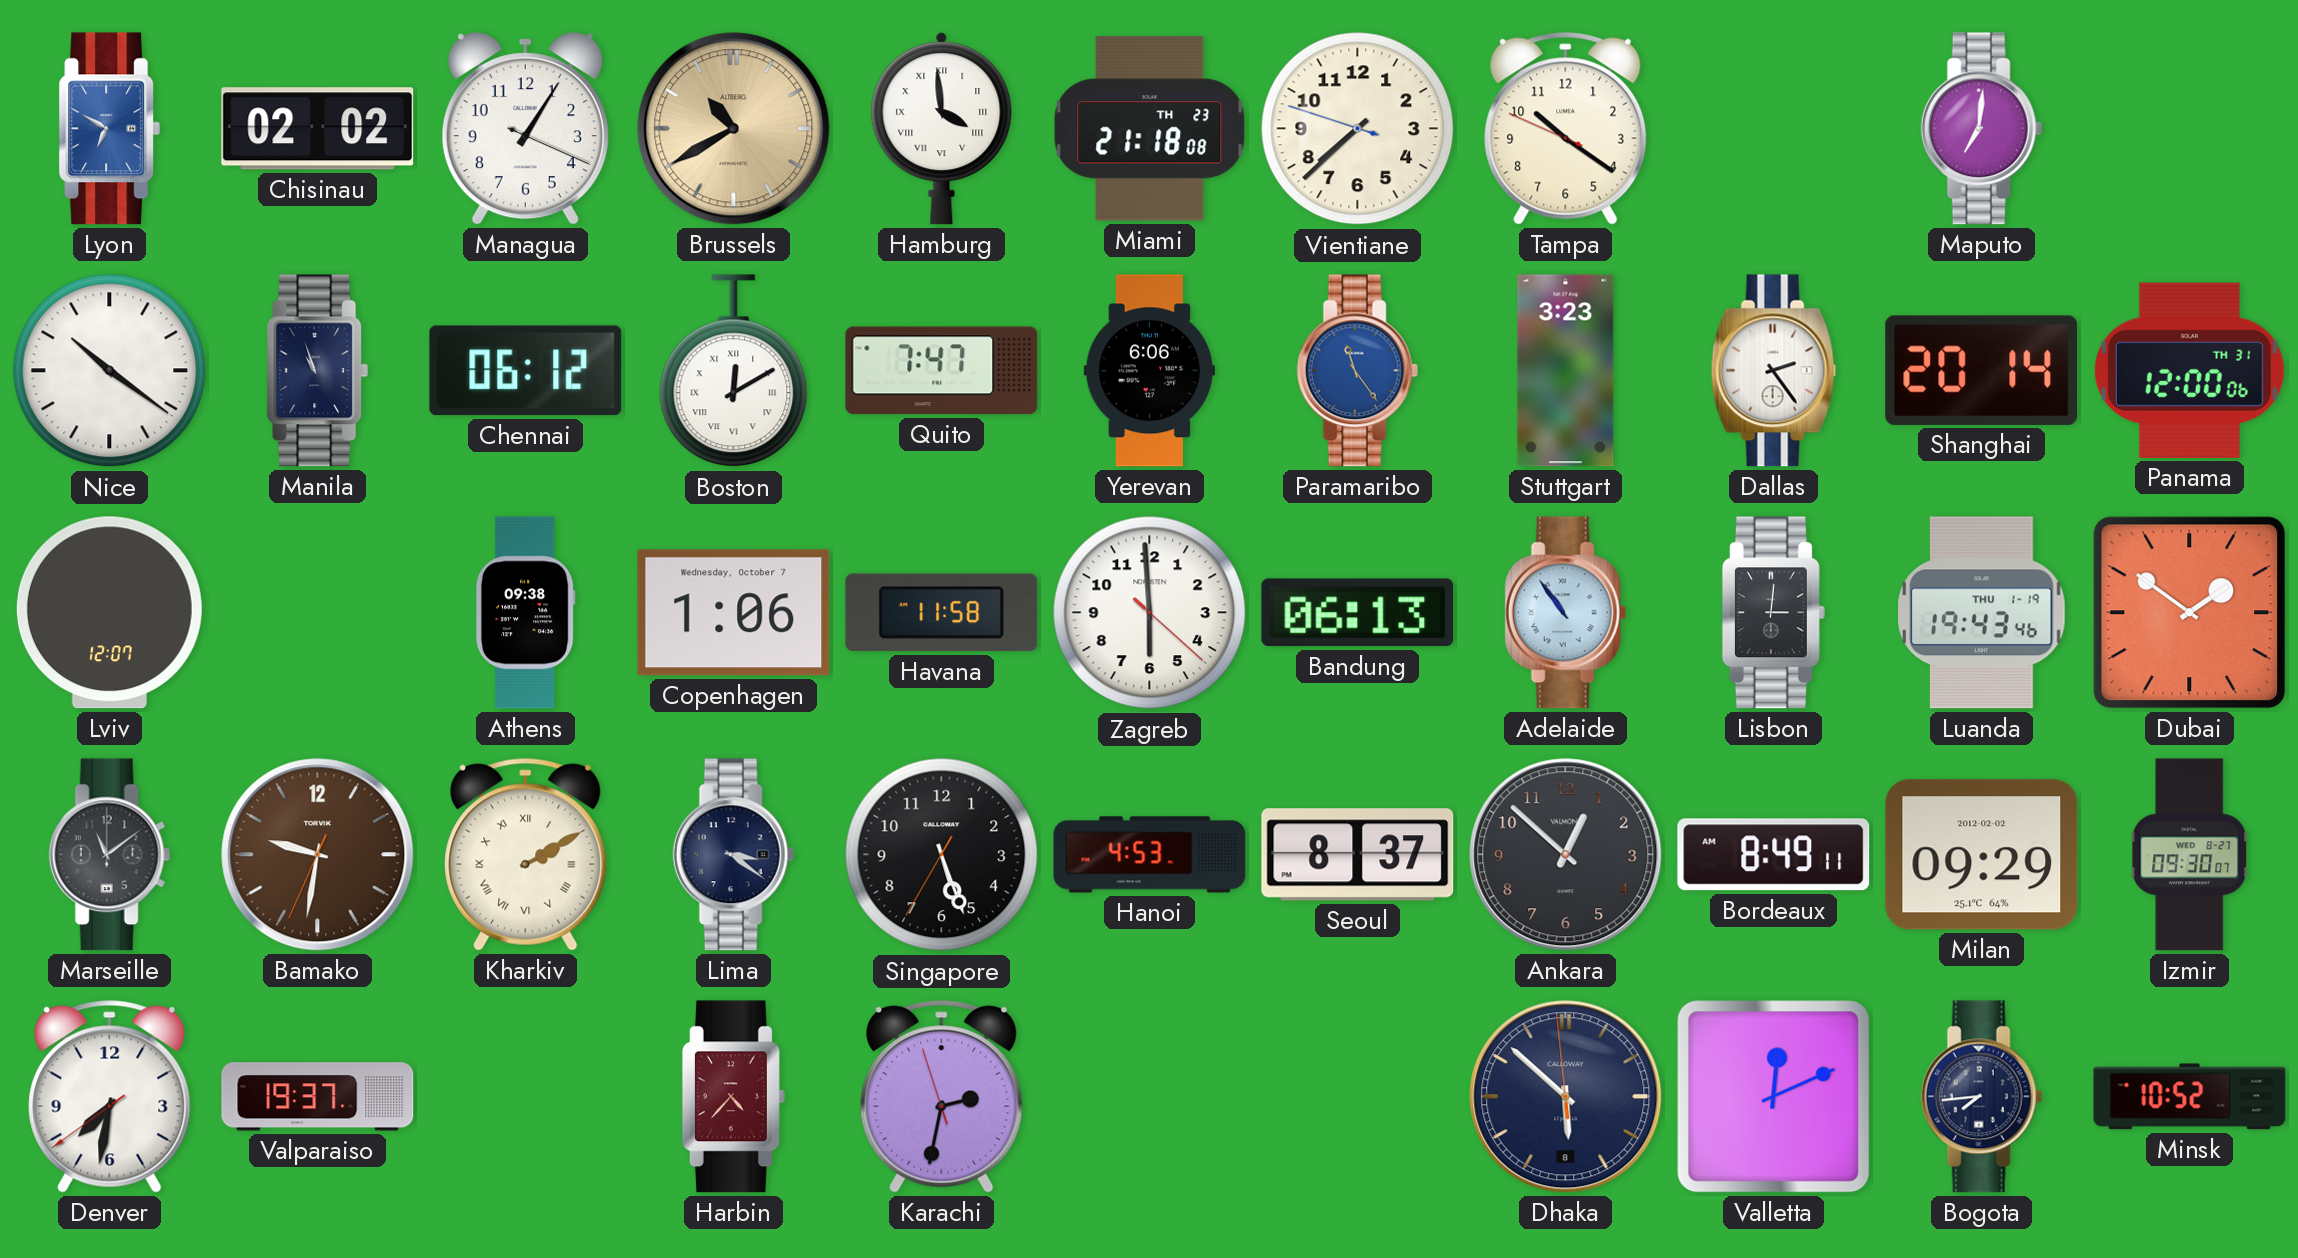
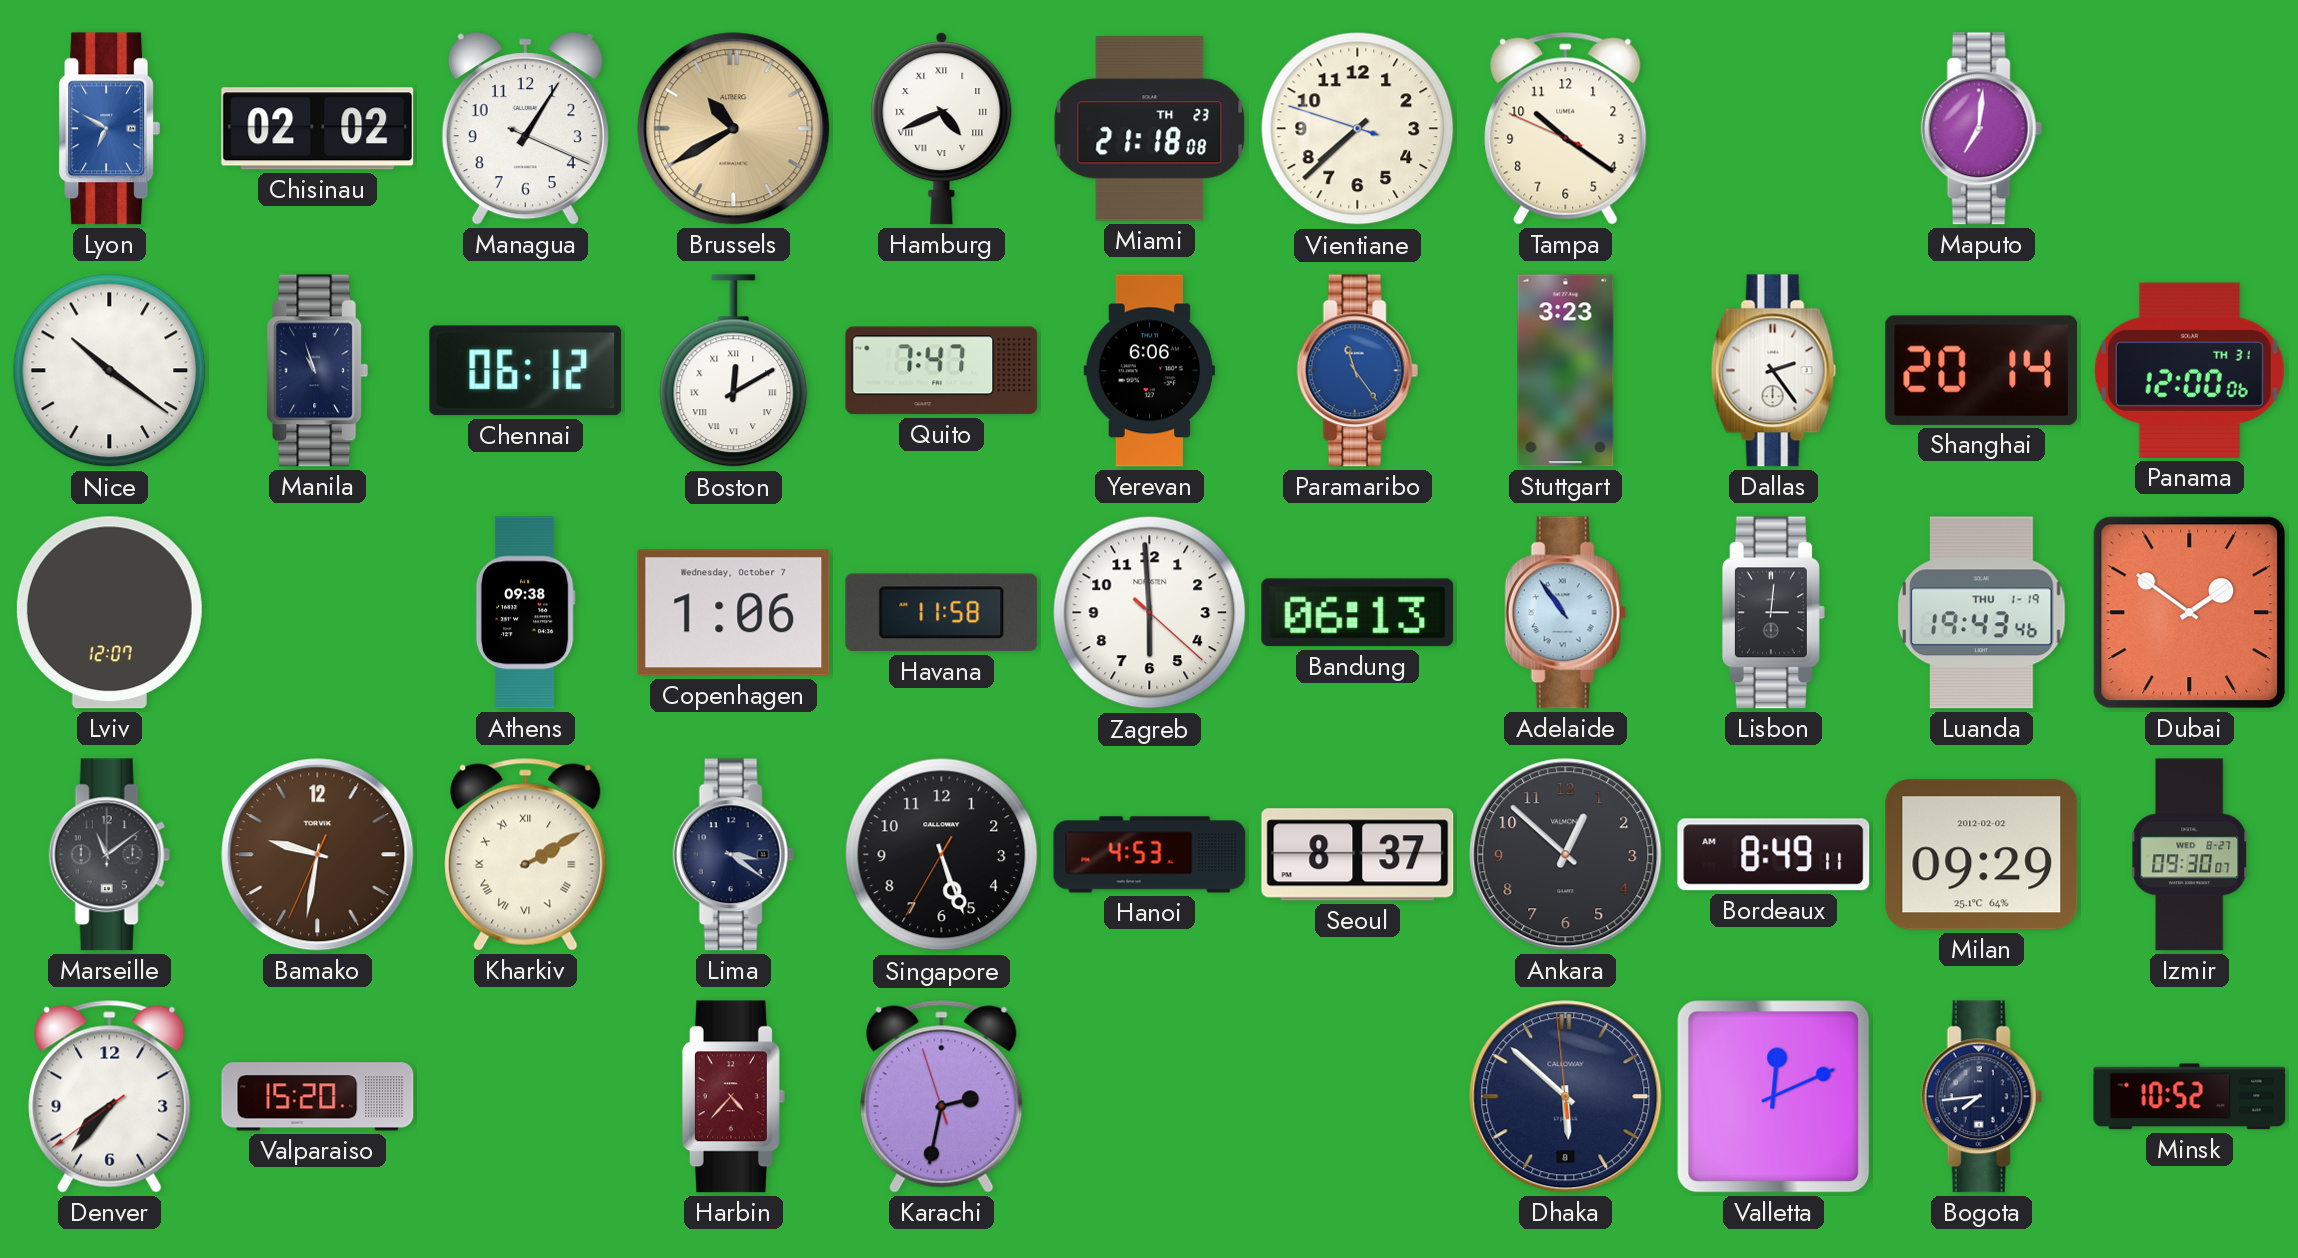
Hamburg: 3:59 -> 4:41
Denver: 7:31 -> 7:36
Valparaiso: 19:37 -> 15:20
